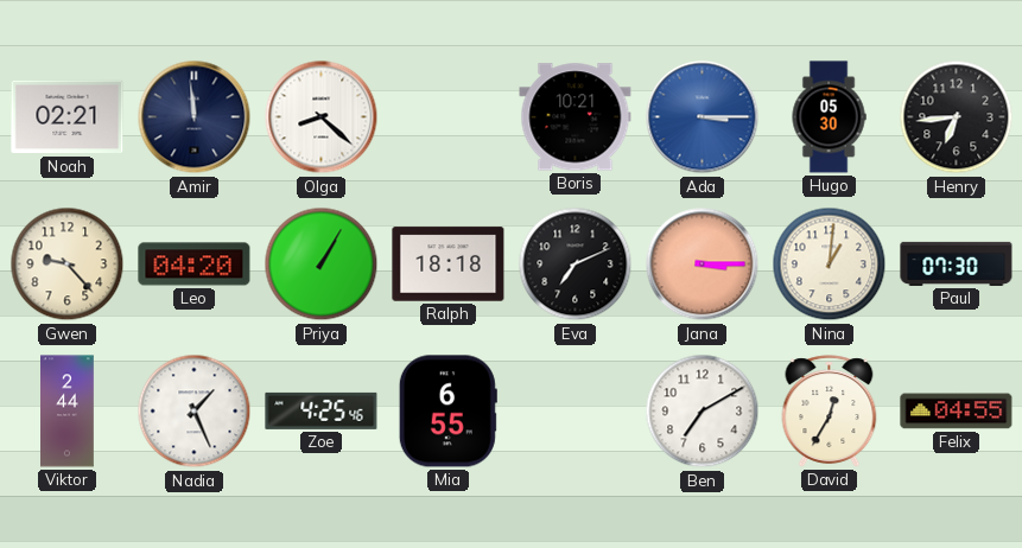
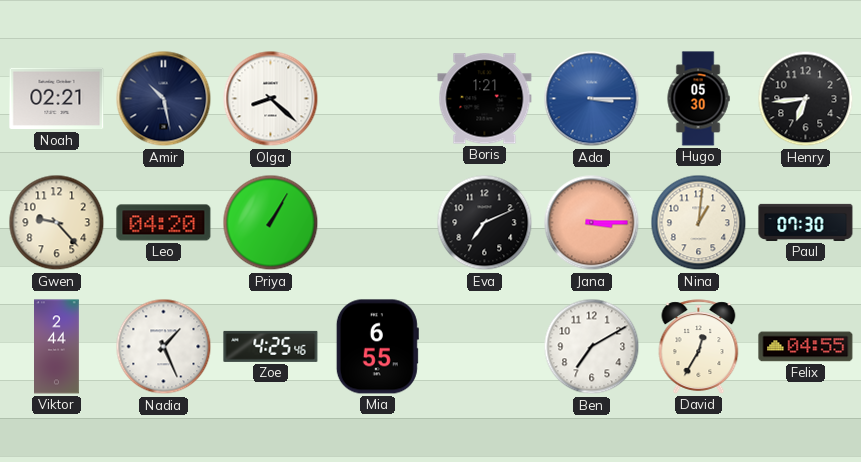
Amir: 11:59 -> 10:28
Boris: 10:21 -> 1:21
Ralph: 18:18 -> none
